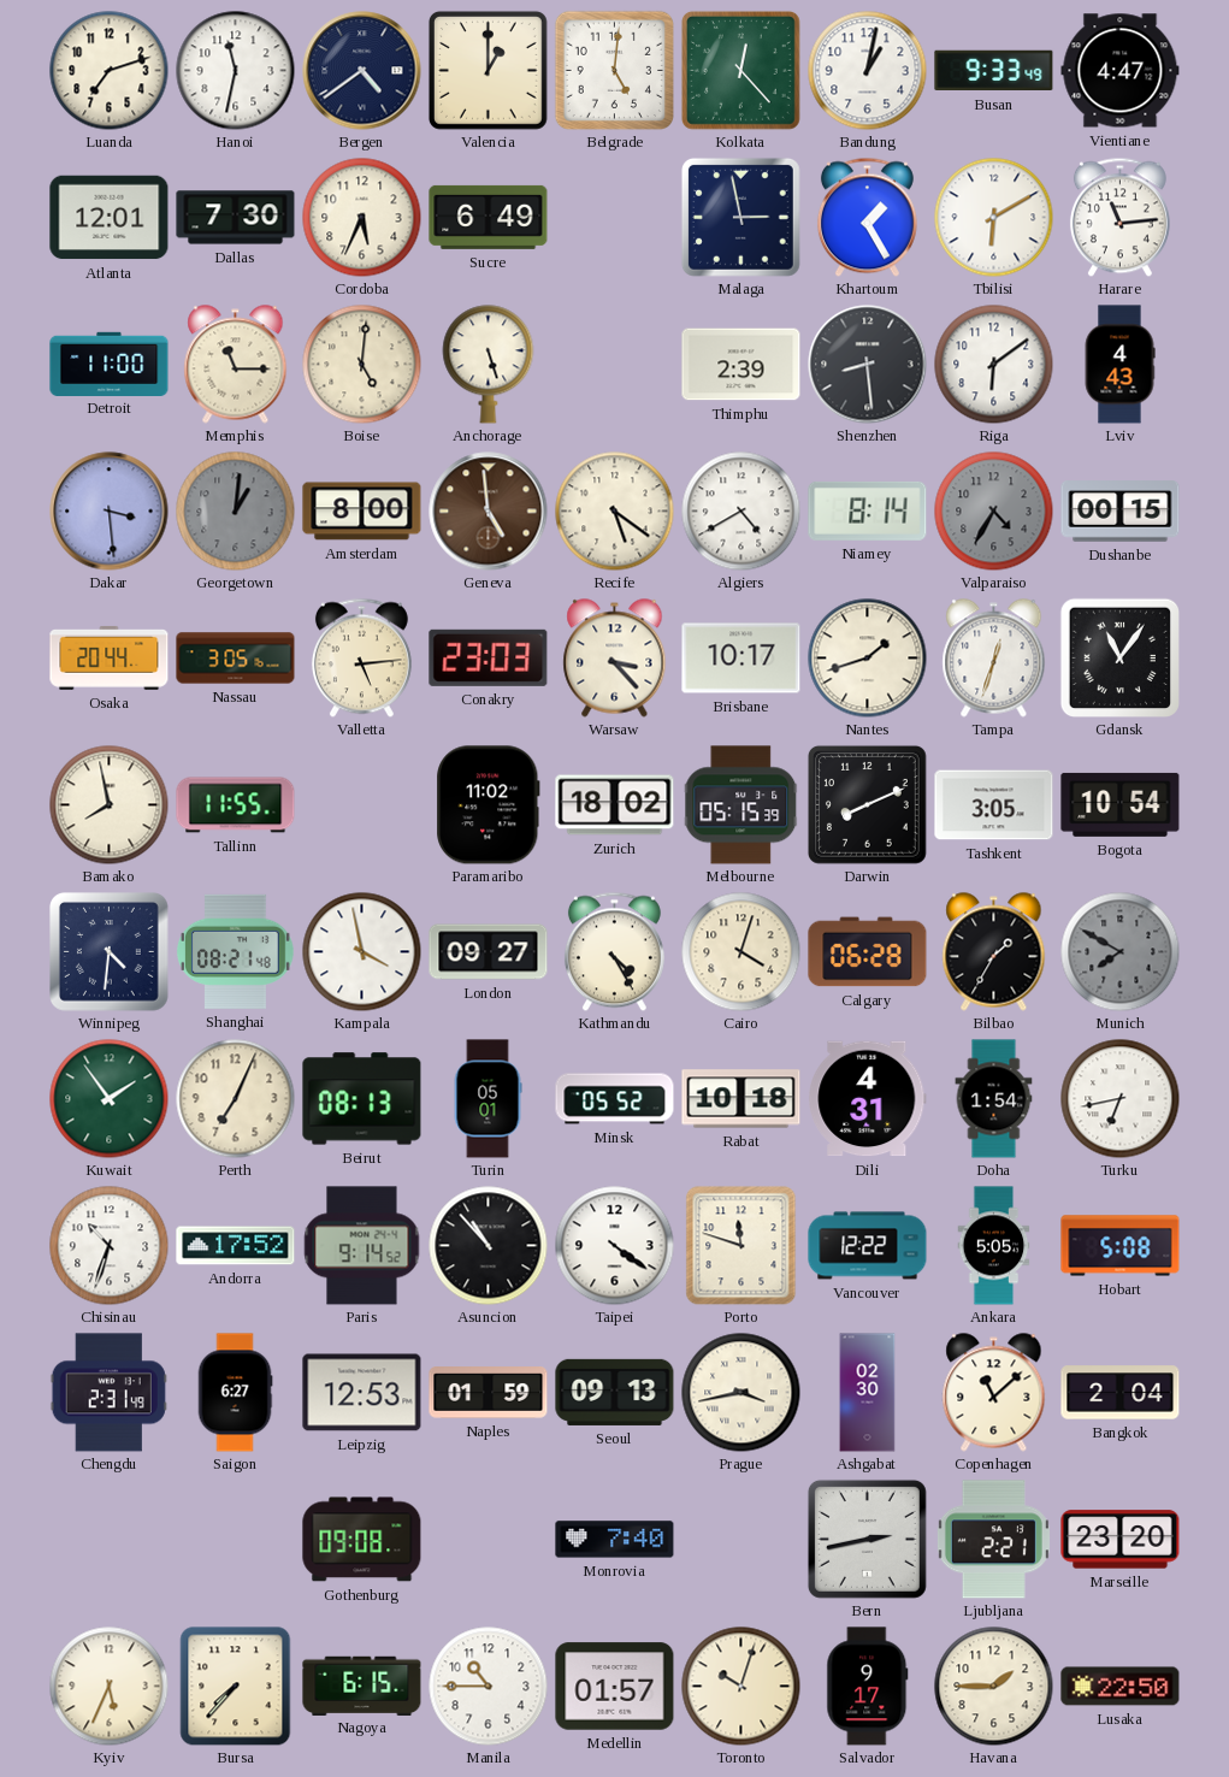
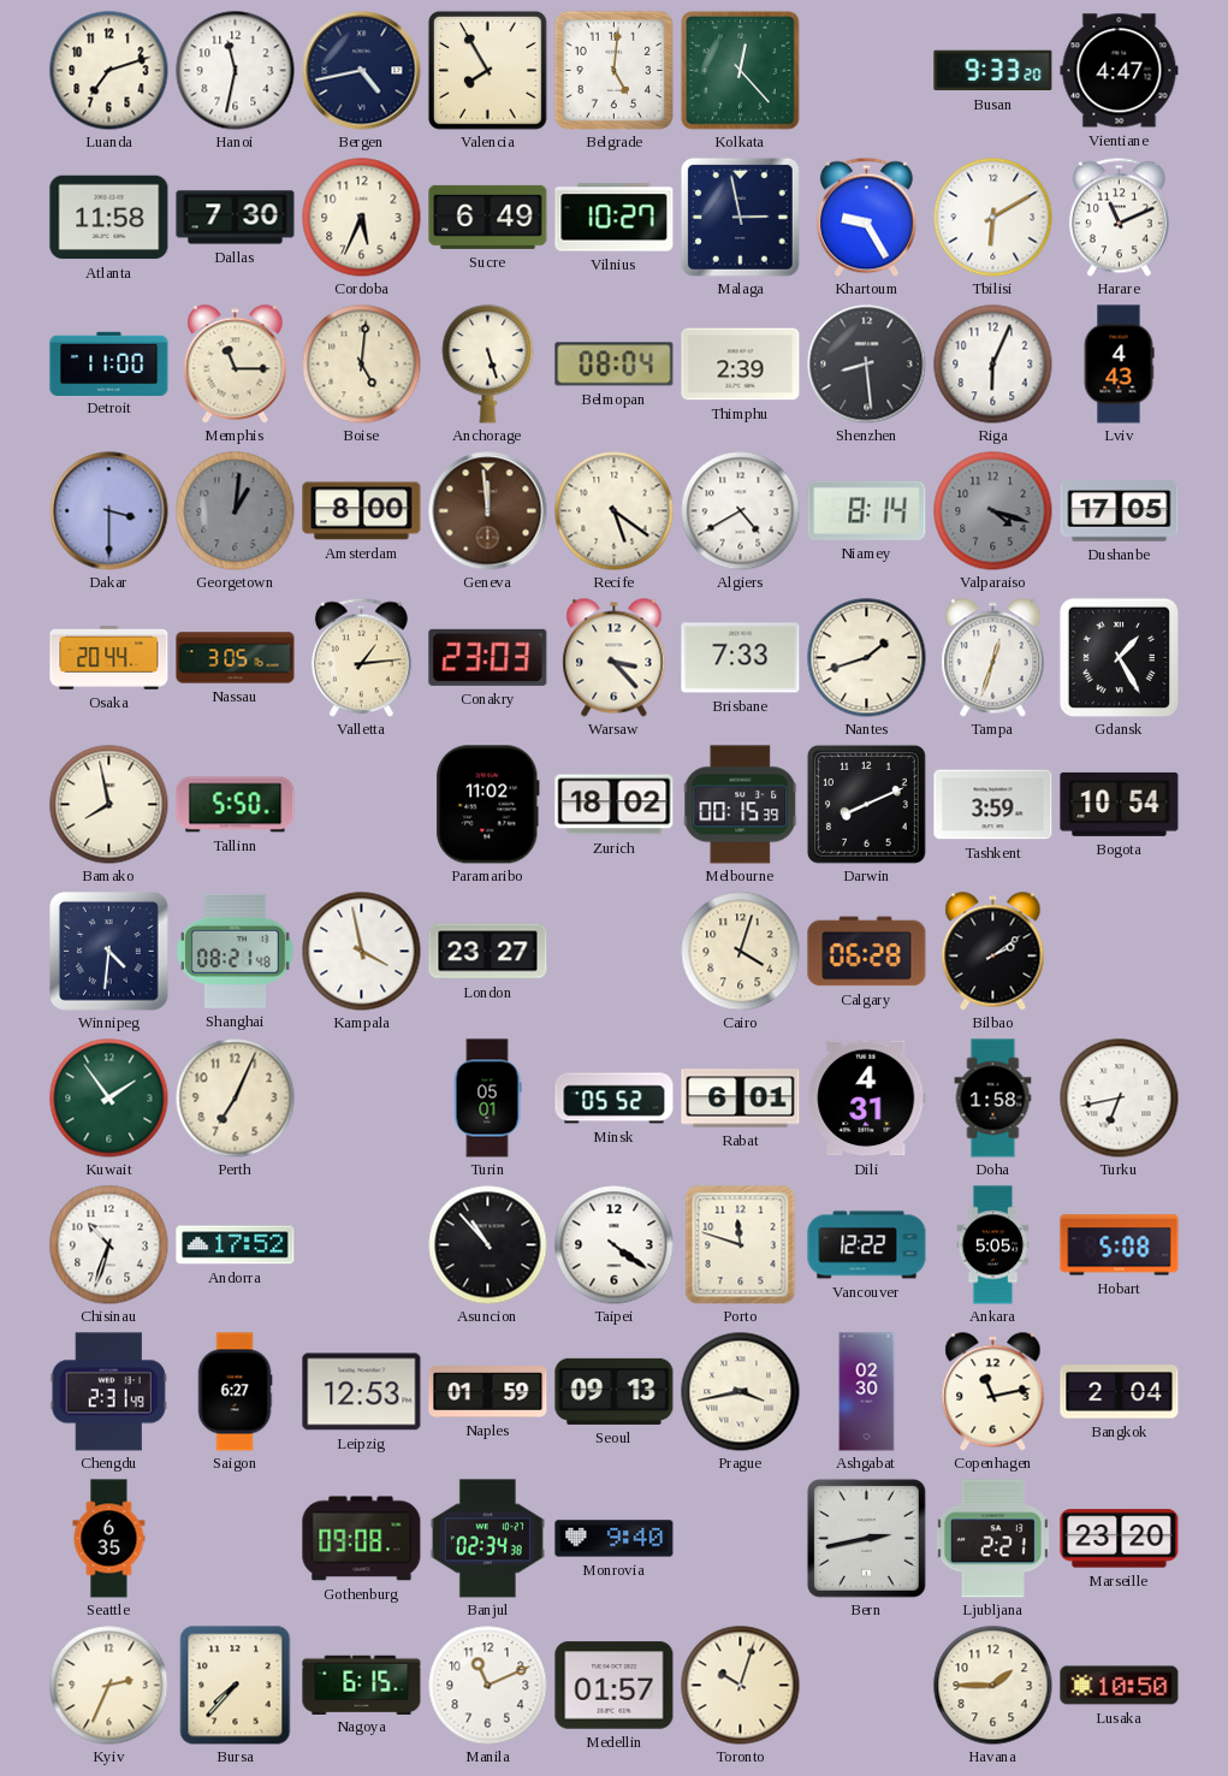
Bergen: 4:39 -> 4:43
Valencia: 1:00 -> 7:55
Bandung: 1:02 -> none
Busan: 9:33:49 -> 9:33:20
Atlanta: 12:01 -> 11:58
Vilnius: none -> 10:27
Khartoum: 1:25 -> 9:25
Harare: 11:14 -> 11:11
Belmopan: none -> 08:04
Riga: 6:09 -> 6:04
Dakar: 3:29 -> 3:30
Geneva: 4:59 -> 11:59
Valparaiso: 4:35 -> 4:18
Dushanbe: 00:15 -> 17:05
Valletta: 5:14 -> 1:14
Brisbane: 10:17 -> 7:33
Gdansk: 11:06 -> 1:25
Tallinn: 11:55 -> 5:50
Melbourne: 05:15 -> 00:15
Tashkent: 3:05 -> 3:59
London: 09:27 -> 23:27
Kathmandu: 4:25 -> none
Bilbao: 1:35 -> 2:09
Munich: 7:50 -> none
Beirut: 08:13 -> none
Rabat: 10:18 -> 6:01
Doha: 1:54 -> 1:58
Paris: 9:14 -> none
Copenhagen: 11:08 -> 11:13
Seattle: none -> 6:35
Banjul: none -> 02:34
Monrovia: 7:40 -> 9:40
Kyiv: 5:34 -> 2:34
Manila: 10:45 -> 11:11
Salvador: 9:17 -> none
Lusaka: 22:50 -> 10:50
